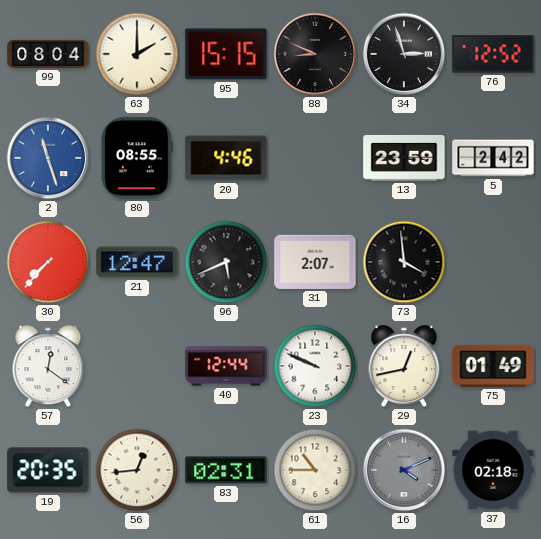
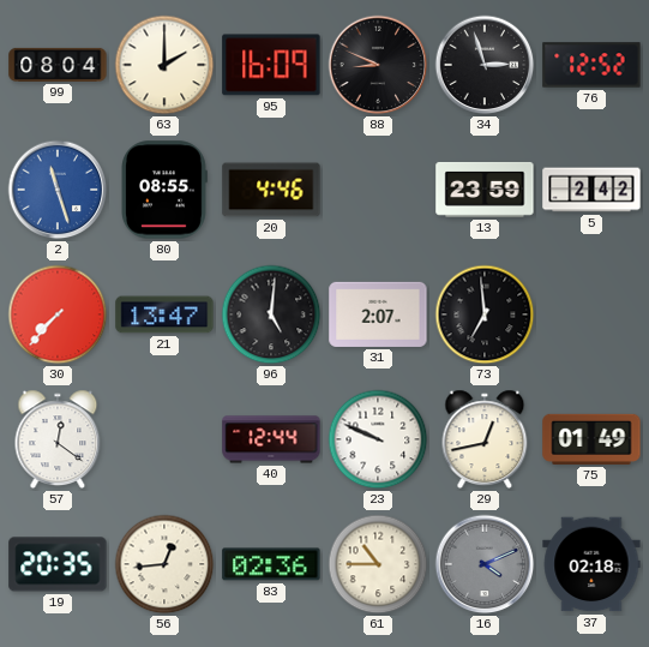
95: 15:15 -> 16:09
21: 12:47 -> 13:47
96: 5:41 -> 5:01
73: 3:59 -> 6:59
83: 02:31 -> 02:36
